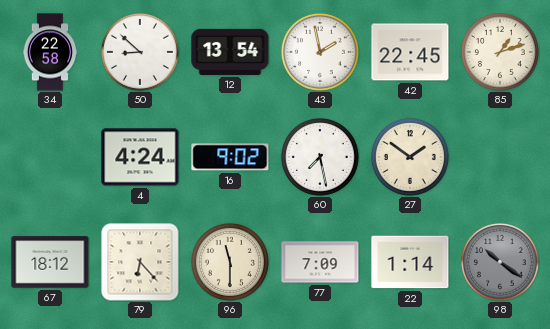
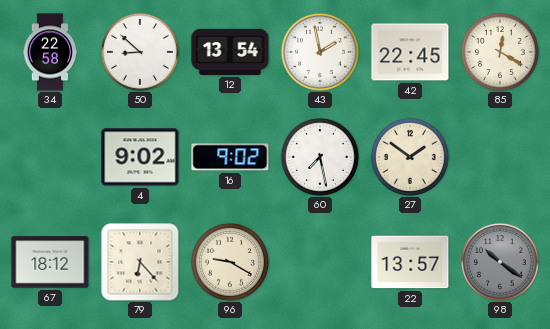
85: 1:12 -> 12:20
4: 4:24 -> 9:02
96: 11:30 -> 9:20
77: 7:09 -> none
22: 1:14 -> 13:57
